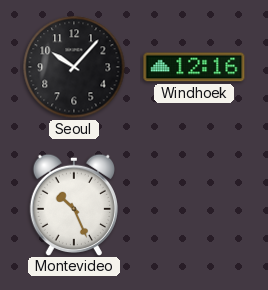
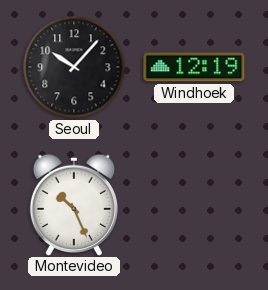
Windhoek: 12:16 -> 12:19
